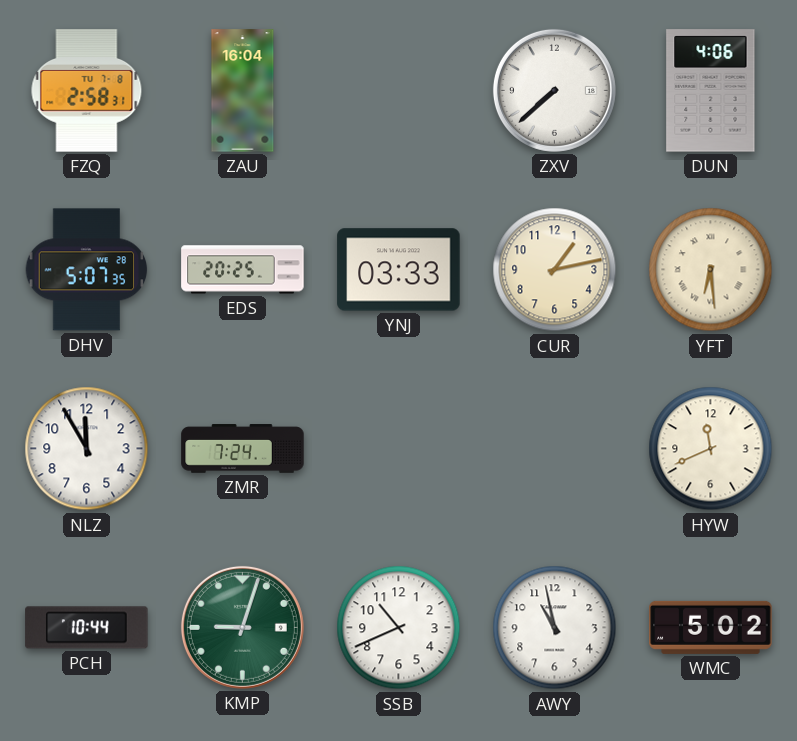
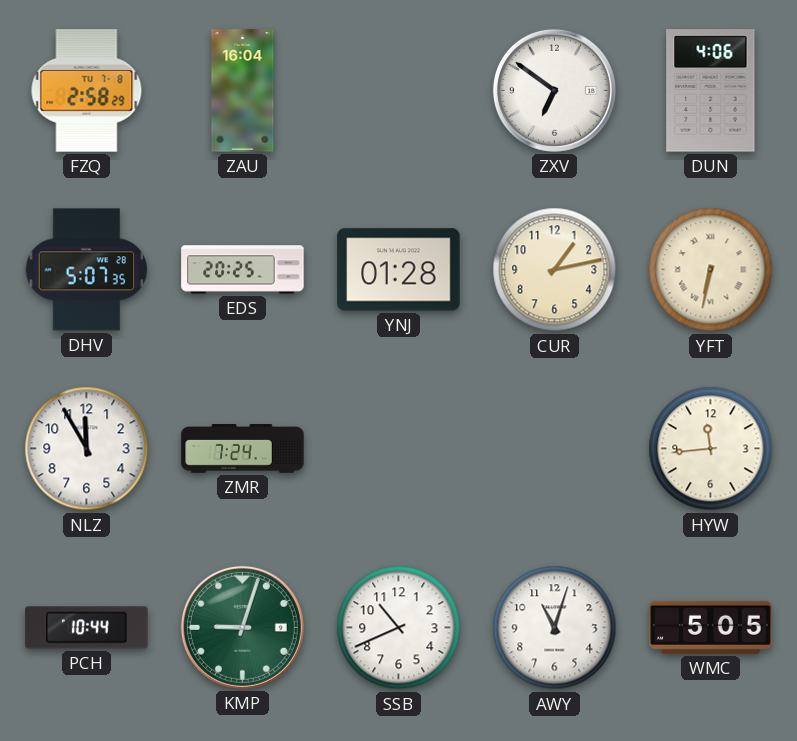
FZQ: 2:58:31 -> 2:58:29
ZXV: 7:38 -> 6:51
YNJ: 03:33 -> 01:28
YFT: 6:29 -> 6:32
HYW: 11:41 -> 11:44
AWY: 10:58 -> 11:03
WMC: 5:02 -> 5:05
